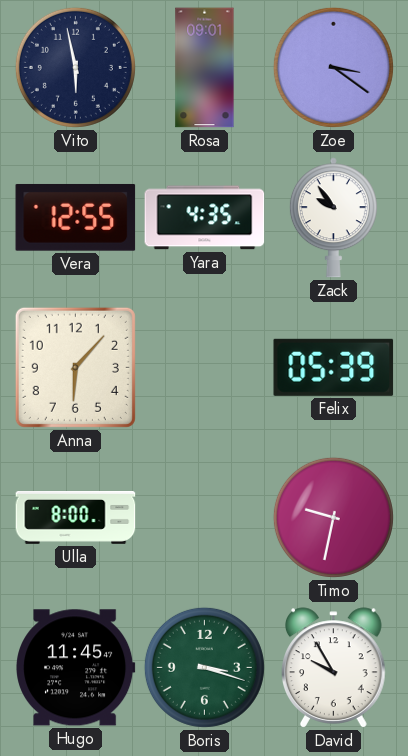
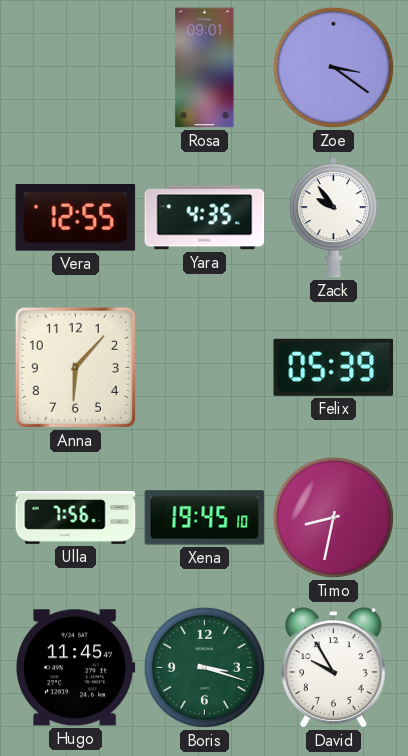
Vito: 5:58 -> none
Ulla: 8:00 -> 7:56
Xena: none -> 19:45
Timo: 9:32 -> 8:32
